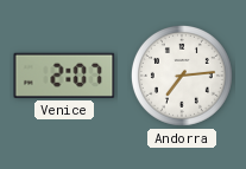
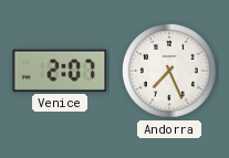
Andorra: 7:14 -> 7:26
